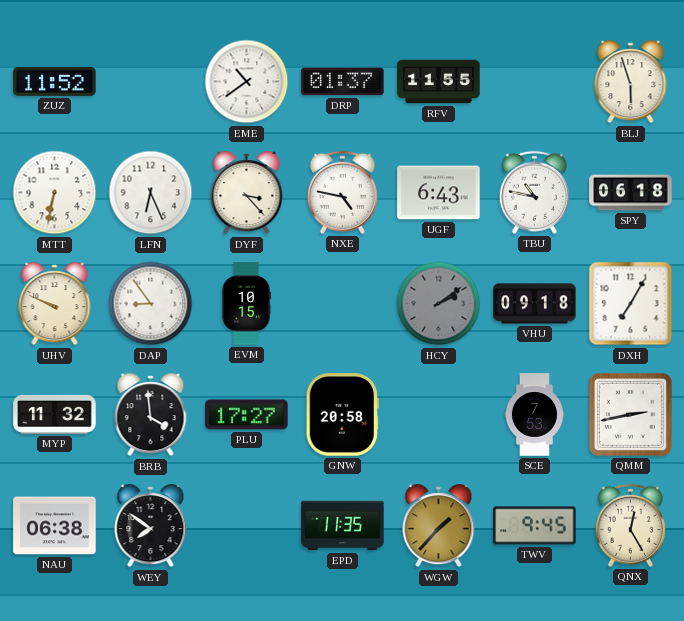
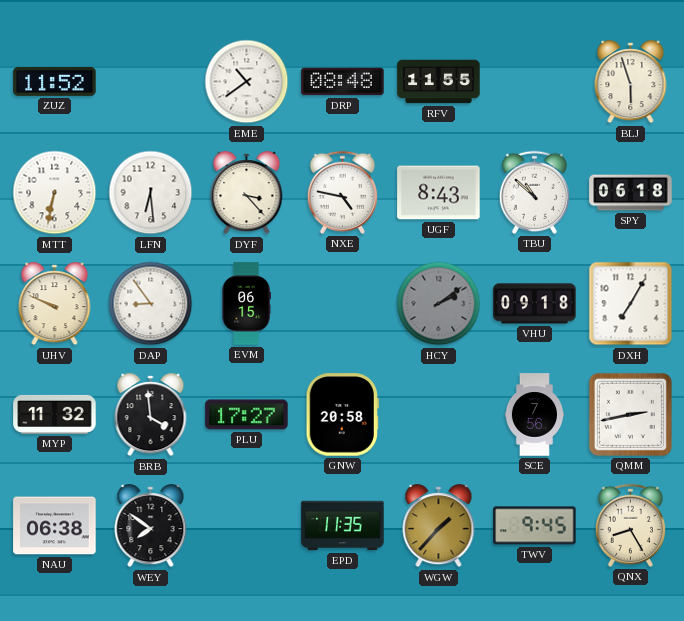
DRP: 01:37 -> 08:48
LFN: 6:26 -> 6:29
UGF: 6:43 -> 8:43
TBU: 10:47 -> 10:52
EVM: 10:15 -> 06:15
SCE: 7:53 -> 7:56
QNX: 12:25 -> 8:25
